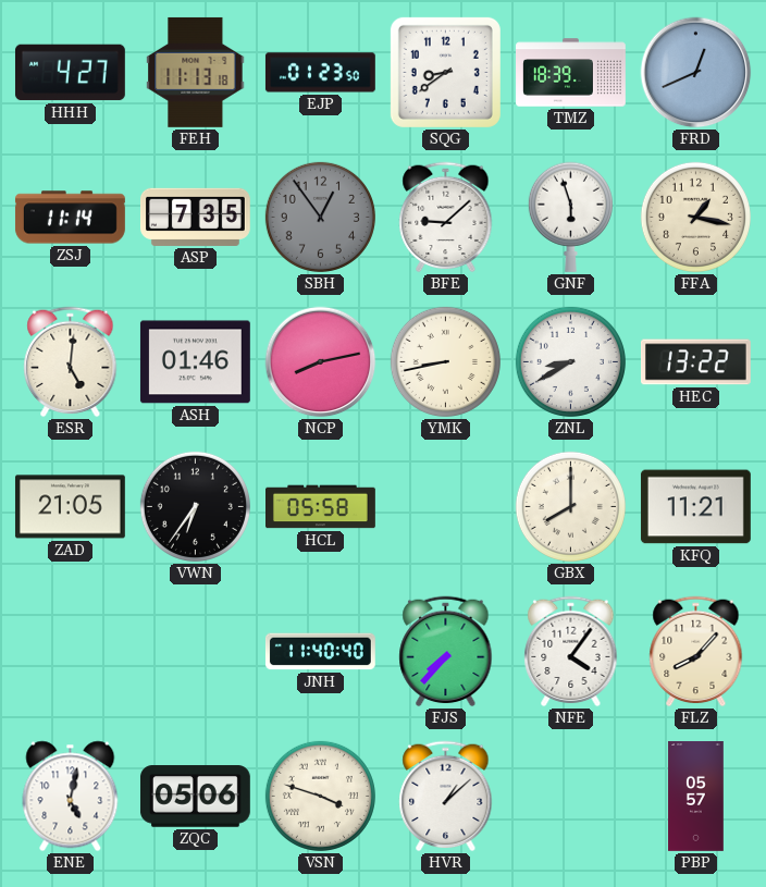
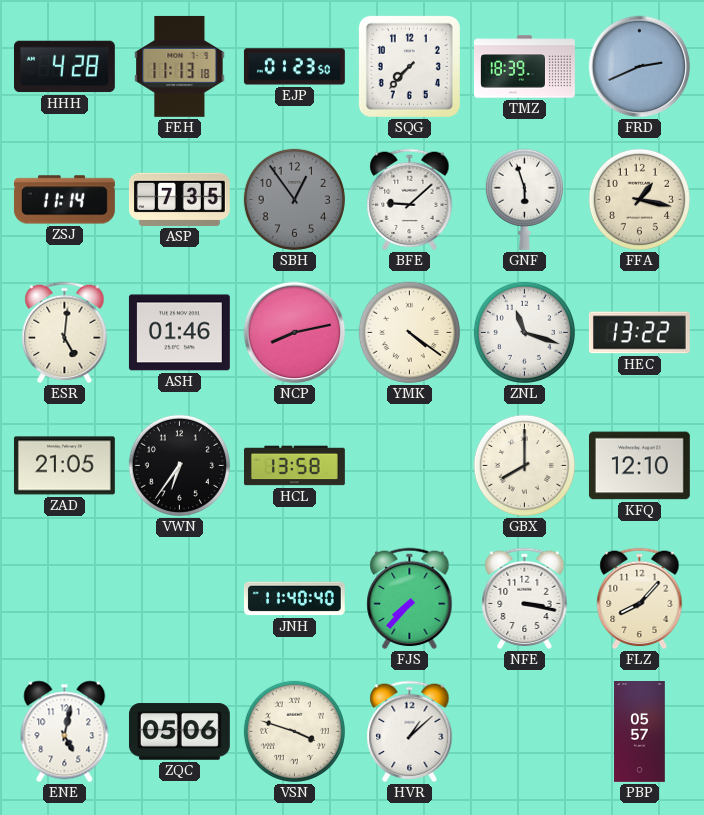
HHH: 4:27 -> 4:28
SQG: 8:39 -> 7:37
FRD: 12:41 -> 2:41
YMK: 8:43 -> 4:21
ZNL: 8:40 -> 11:18
HCL: 05:58 -> 13:58
KFQ: 11:21 -> 12:10
NFE: 4:06 -> 3:17
